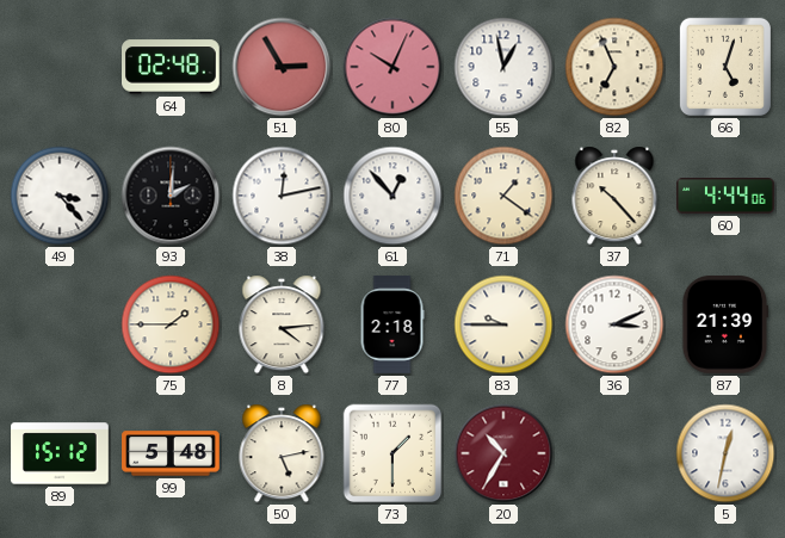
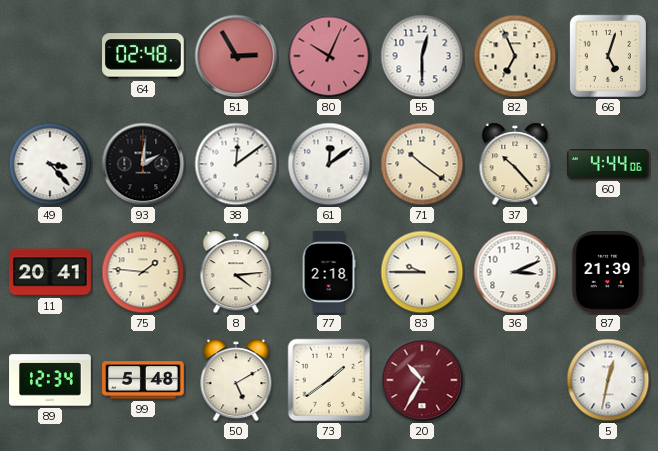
55: 12:58 -> 12:30
38: 12:13 -> 12:09
61: 12:53 -> 12:09
71: 1:21 -> 10:21
11: none -> 20:41
75: 1:45 -> 1:46
89: 15:12 -> 12:34
50: 5:13 -> 5:10
73: 1:30 -> 1:39
